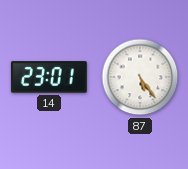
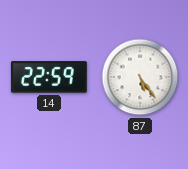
14: 23:01 -> 22:59
